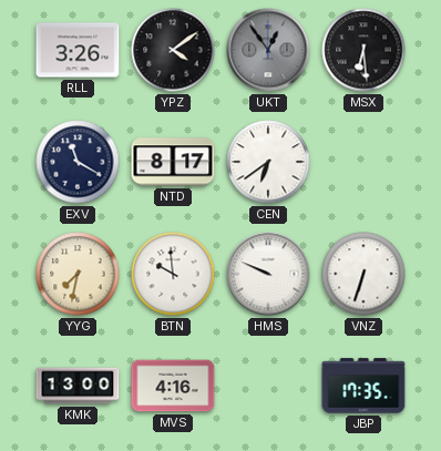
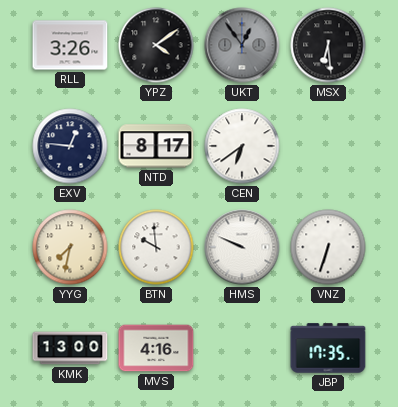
EXV: 11:20 -> 12:46
